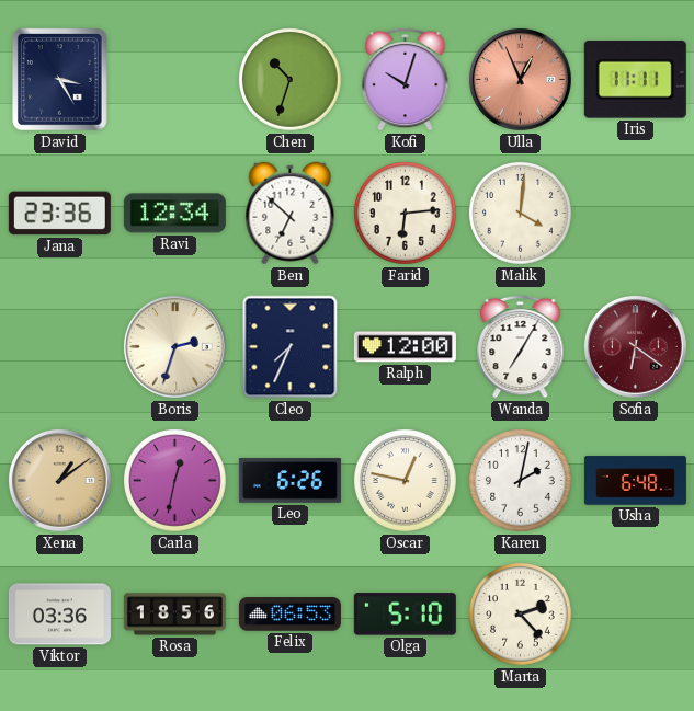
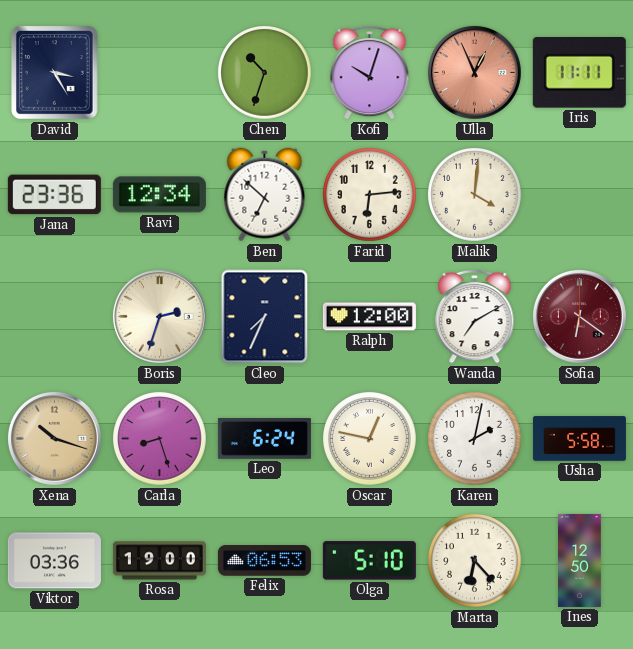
Wanda: 7:05 -> 7:10
Xena: 1:09 -> 10:18
Carla: 12:32 -> 8:27
Leo: 6:26 -> 6:24
Usha: 6:48 -> 5:58
Rosa: 18:56 -> 19:00
Marta: 2:23 -> 6:23
Ines: none -> 12:50
